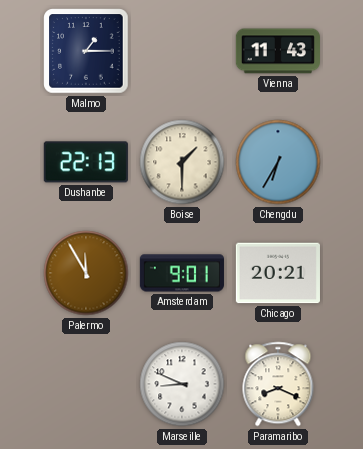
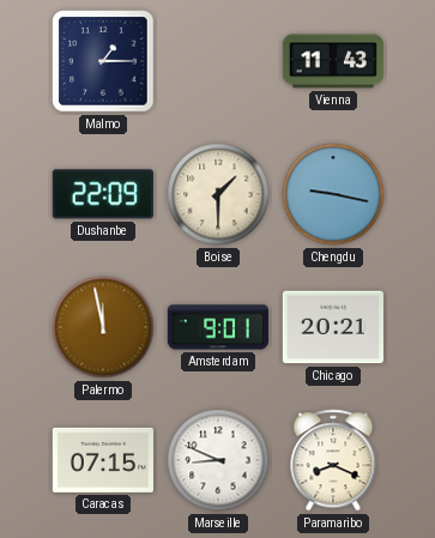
Dushanbe: 22:13 -> 22:09
Chengdu: 6:35 -> 9:17
Palermo: 11:55 -> 11:58
Caracas: none -> 07:15
